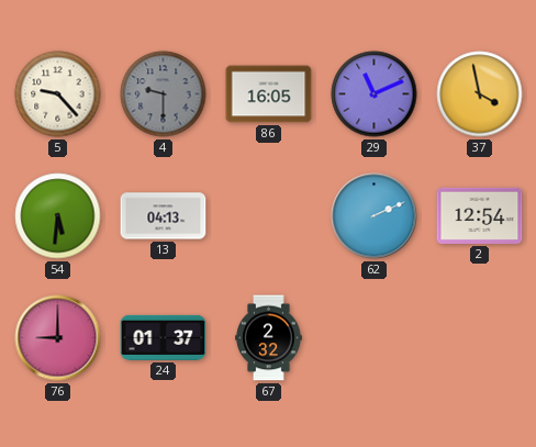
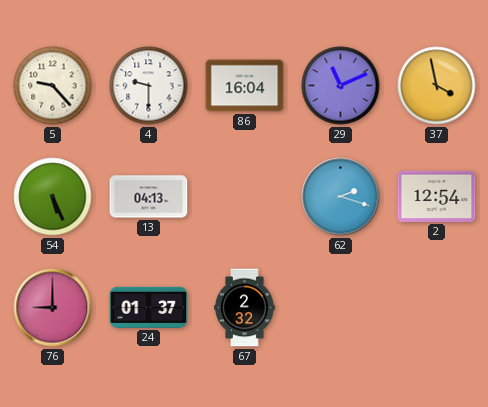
4 dial: grey -> white
86: 16:05 -> 16:04
54: 5:31 -> 5:26
62: 2:11 -> 2:18
